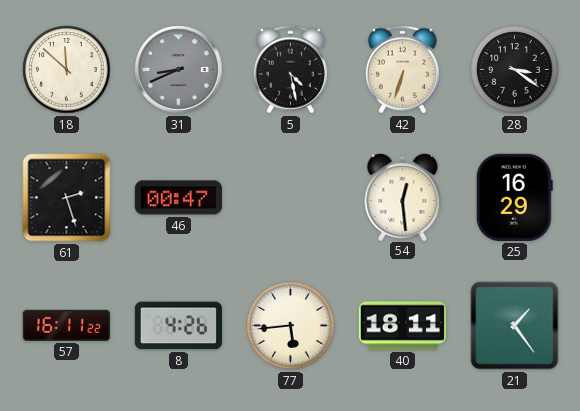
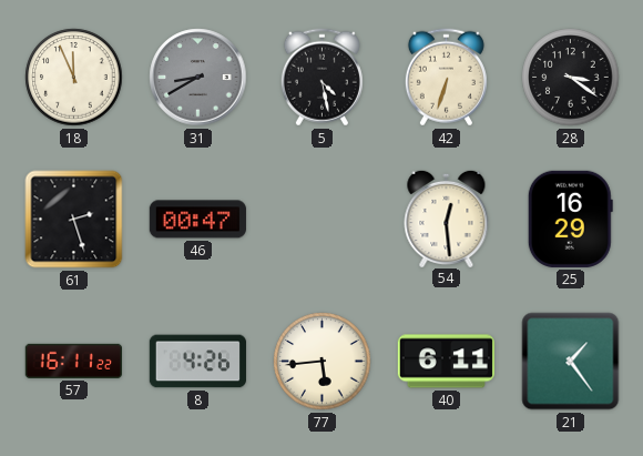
18: 11:52 -> 11:56
31: 8:41 -> 8:40
40: 18:11 -> 6:11
